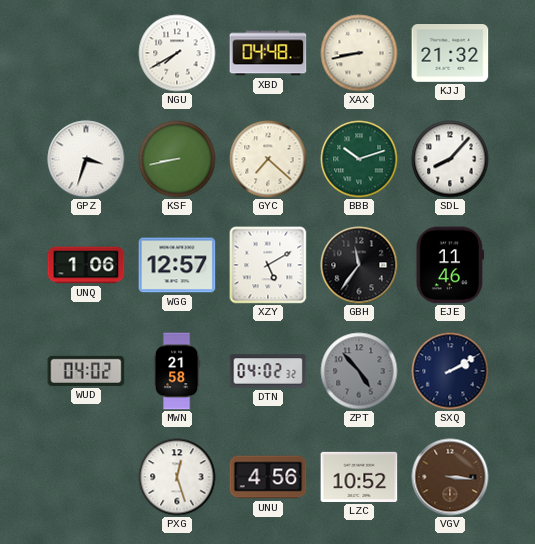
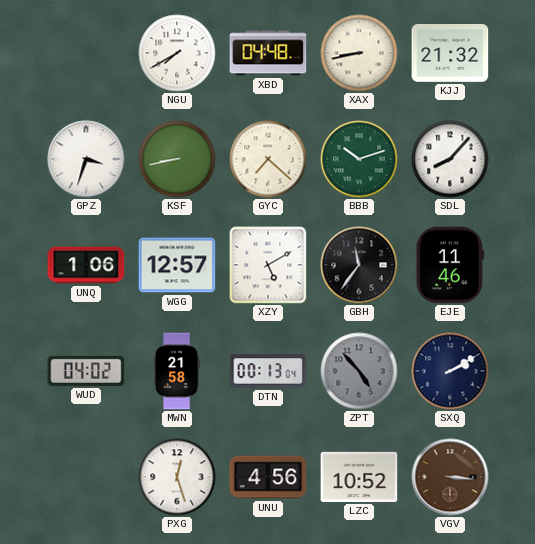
DTN: 04:02 -> 00:13
